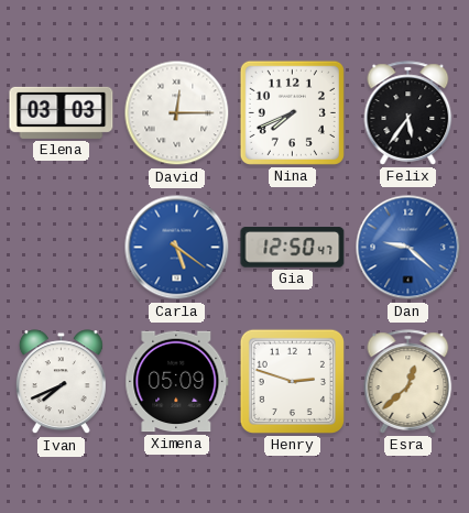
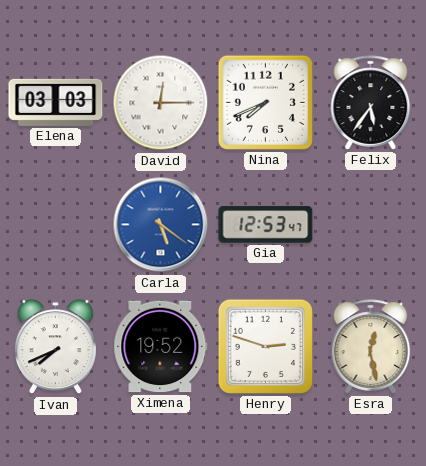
Gia: 12:50 -> 12:53
Dan: 9:22 -> none
Ximena: 05:09 -> 19:52
Esra: 12:38 -> 12:28
